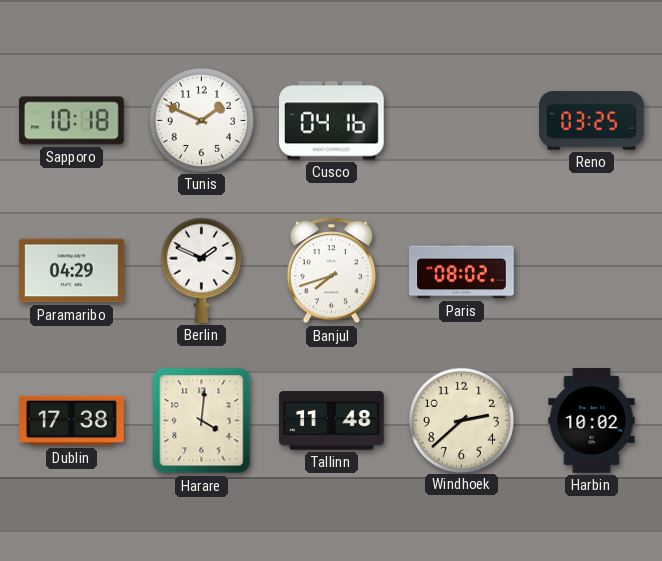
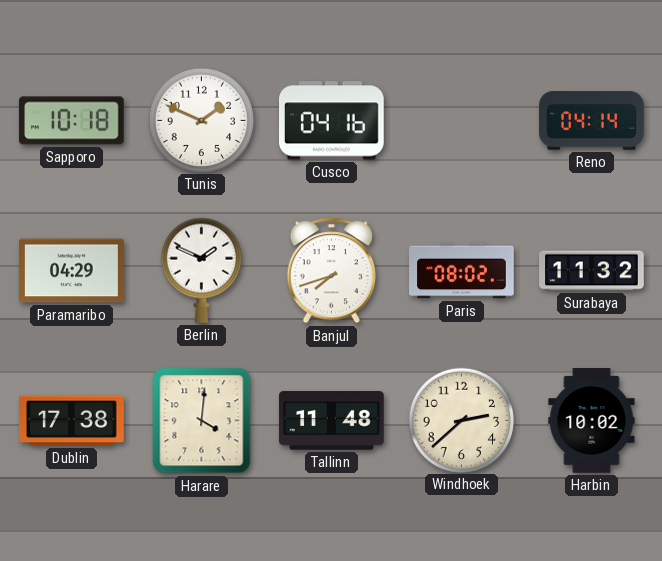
Reno: 03:25 -> 04:14
Surabaya: none -> 11:32
